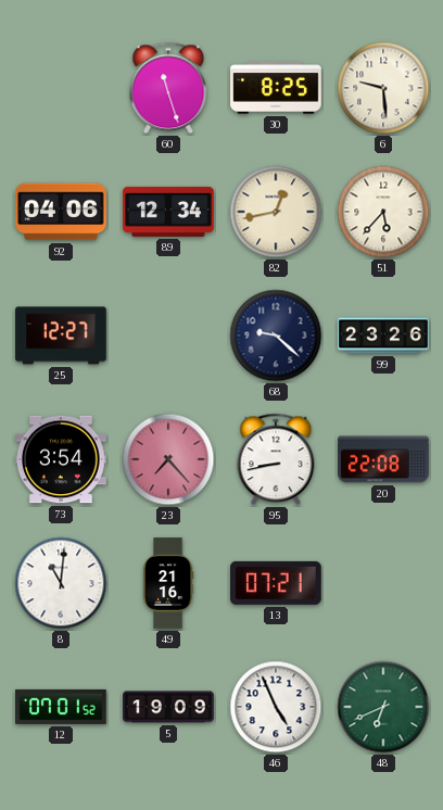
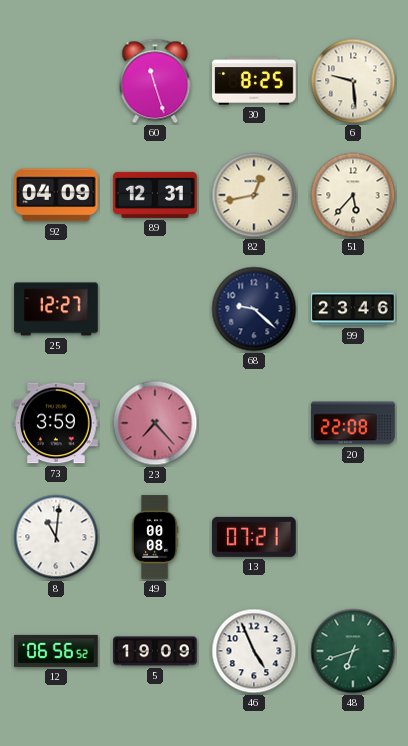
92: 04:06 -> 04:09
89: 12:34 -> 12:31
99: 23:26 -> 23:46
73: 3:54 -> 3:59
95: 8:43 -> none
49: 21:16 -> 00:08
12: 07:01 -> 06:56
48: 6:41 -> 6:42
